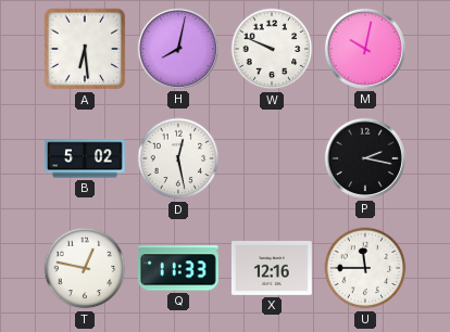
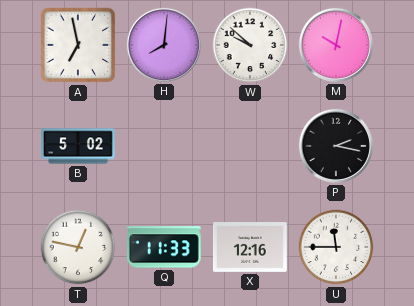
A: 6:29 -> 6:58
H: 8:02 -> 8:01
W: 9:49 -> 9:52
D: 12:28 -> none
